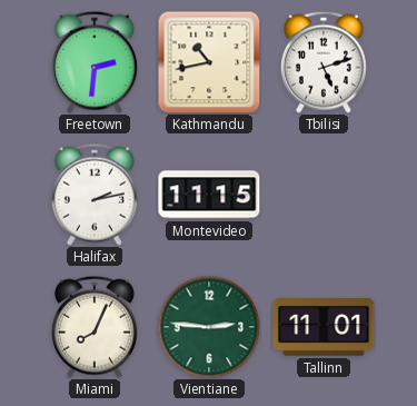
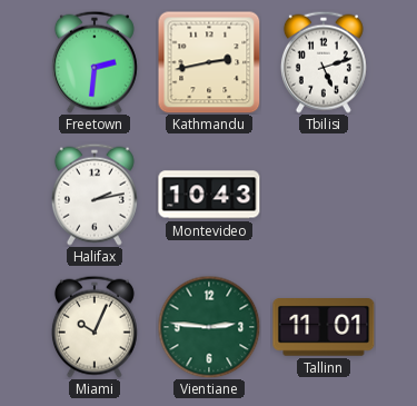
Kathmandu: 10:43 -> 2:43
Montevideo: 11:15 -> 10:43
Miami: 8:04 -> 10:04
